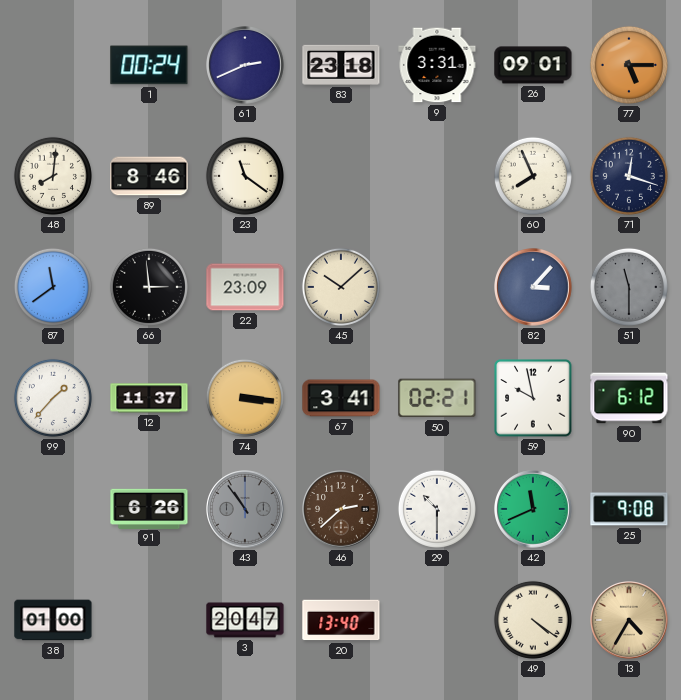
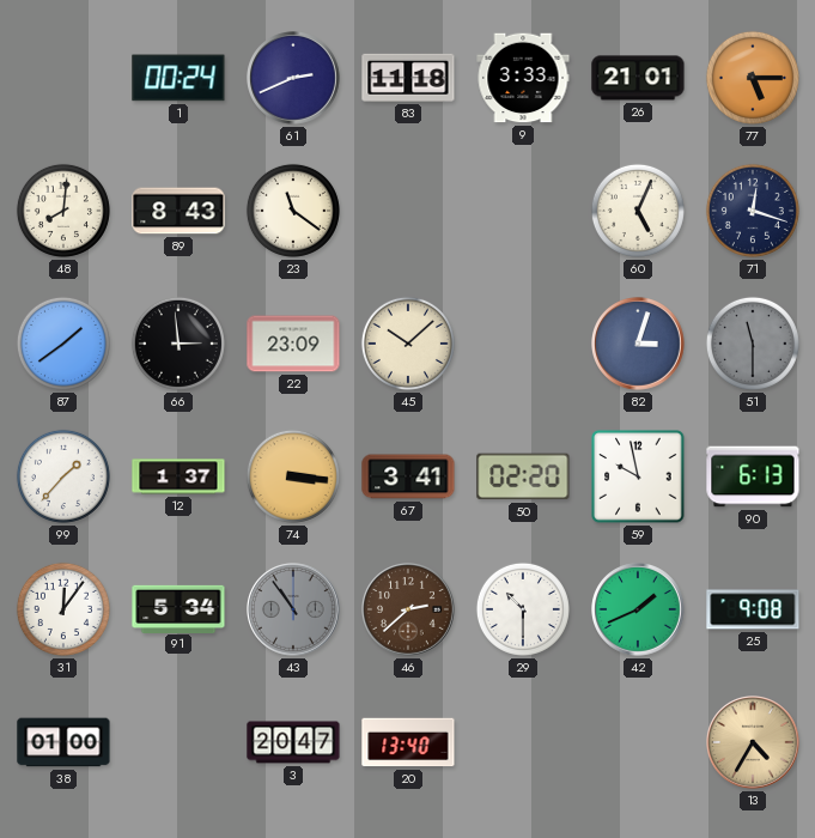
83: 23:18 -> 11:18
9: 3:31 -> 3:33
26: 09:01 -> 21:01
89: 8:46 -> 8:43
60: 7:56 -> 5:04
87: 11:39 -> 1:39
82: 3:07 -> 3:03
12: 11:37 -> 1:37
50: 02:21 -> 02:20
90: 6:12 -> 6:13
31: none -> 12:06
91: 6:26 -> 5:34
42: 11:41 -> 1:41
49: 4:21 -> none
